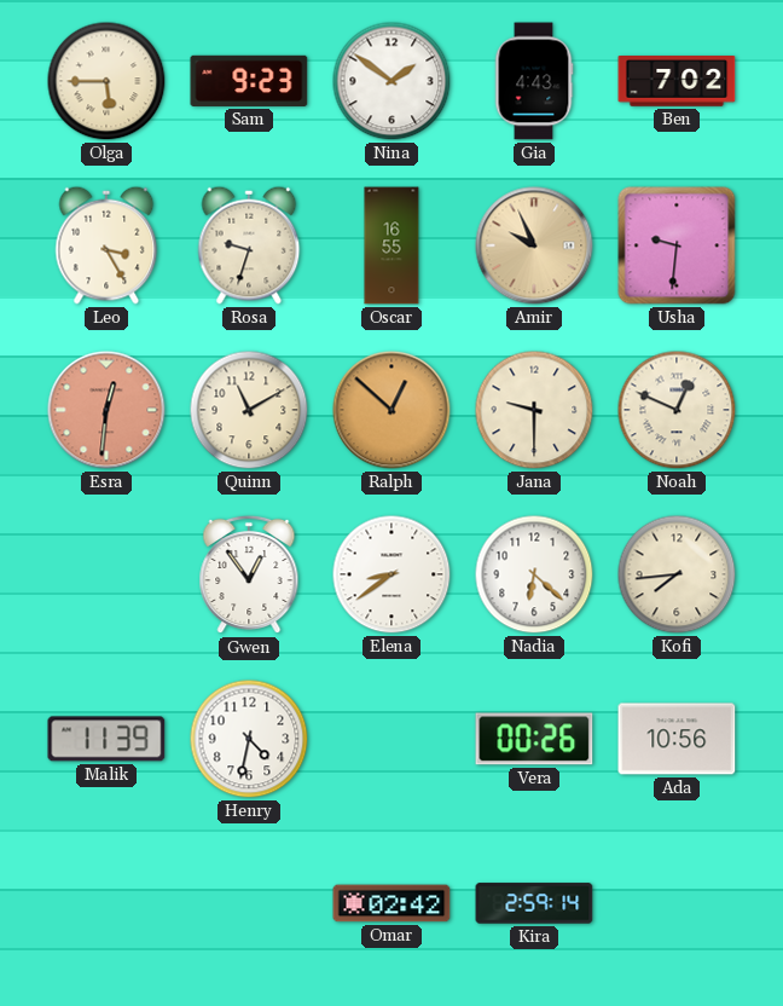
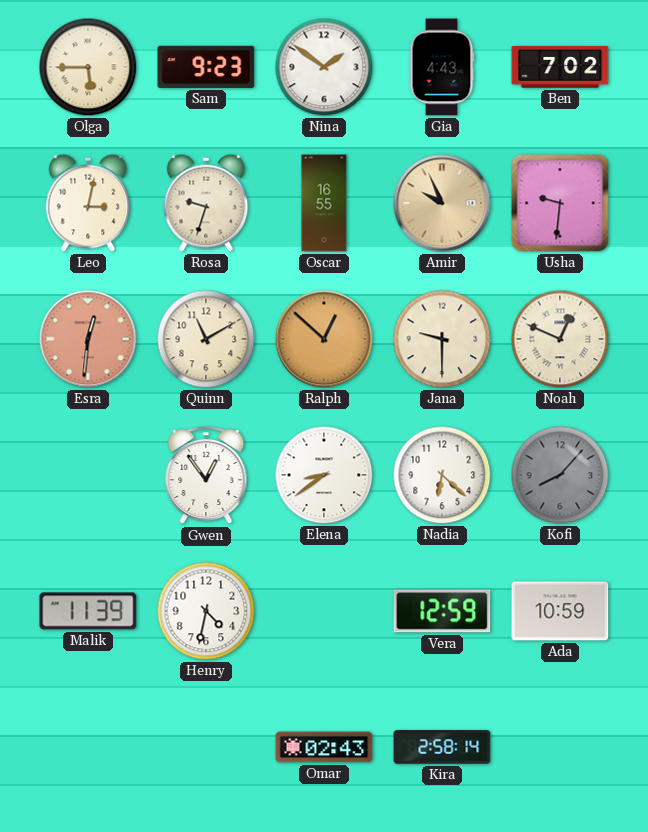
Leo: 3:25 -> 3:02
Kofi: 7:44 -> 8:07
Kofi dial: cream -> grey
Vera: 00:26 -> 12:59
Ada: 10:56 -> 10:59
Omar: 02:42 -> 02:43
Kira: 2:59 -> 2:58
